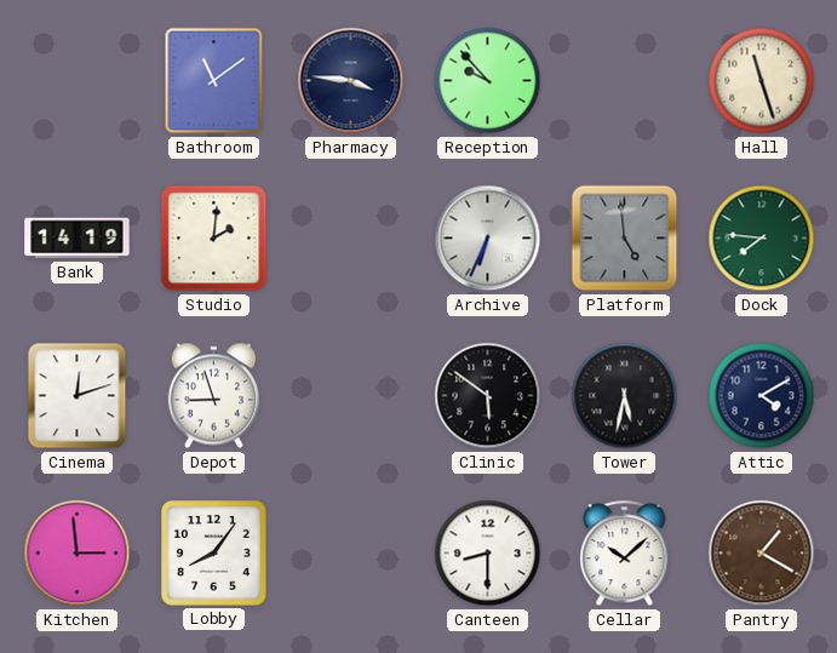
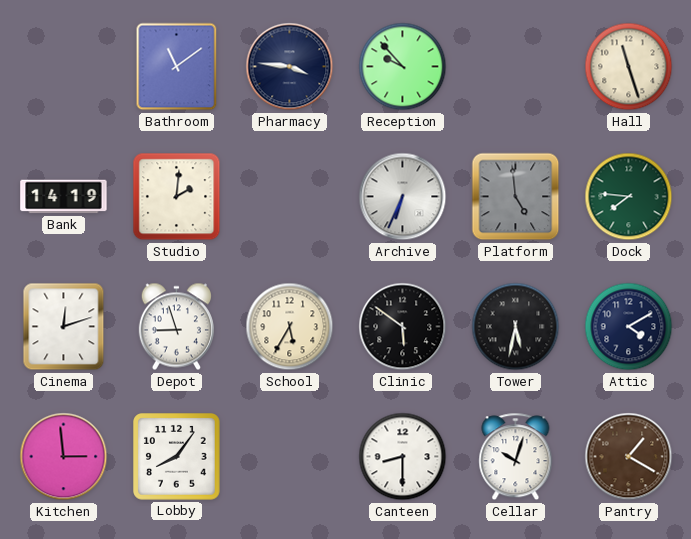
School: none -> 5:35
Cellar: 10:08 -> 10:03
